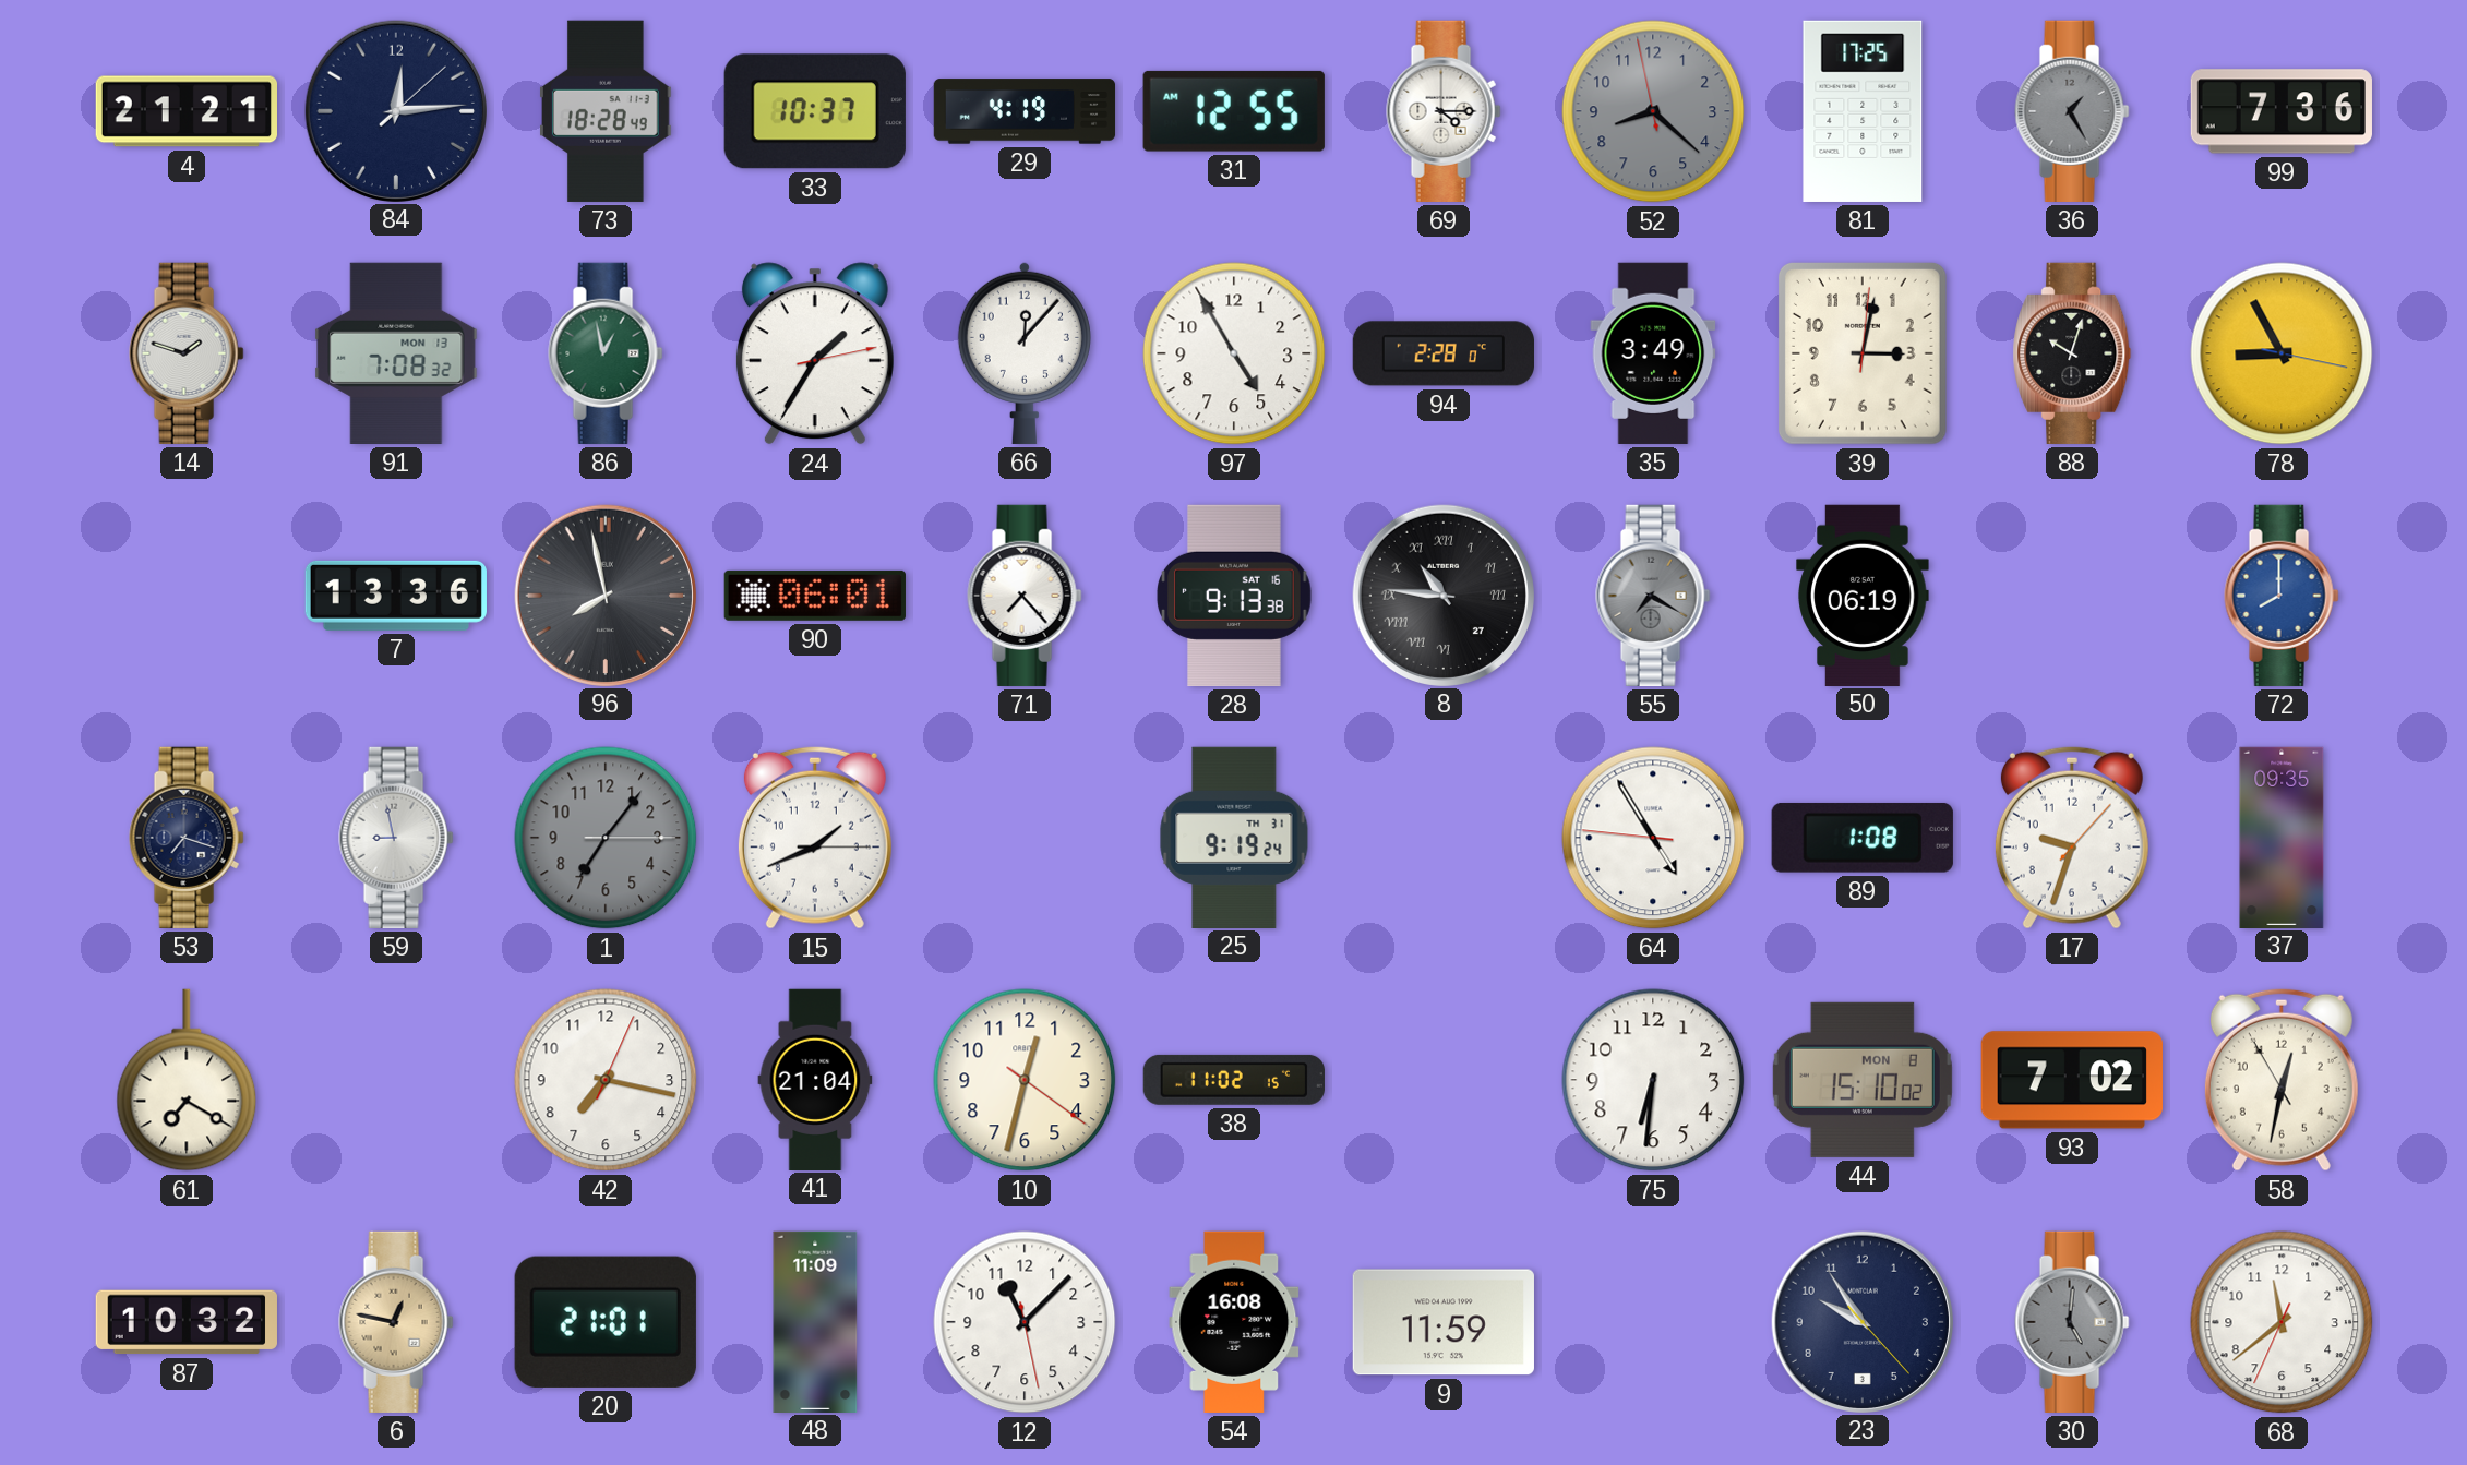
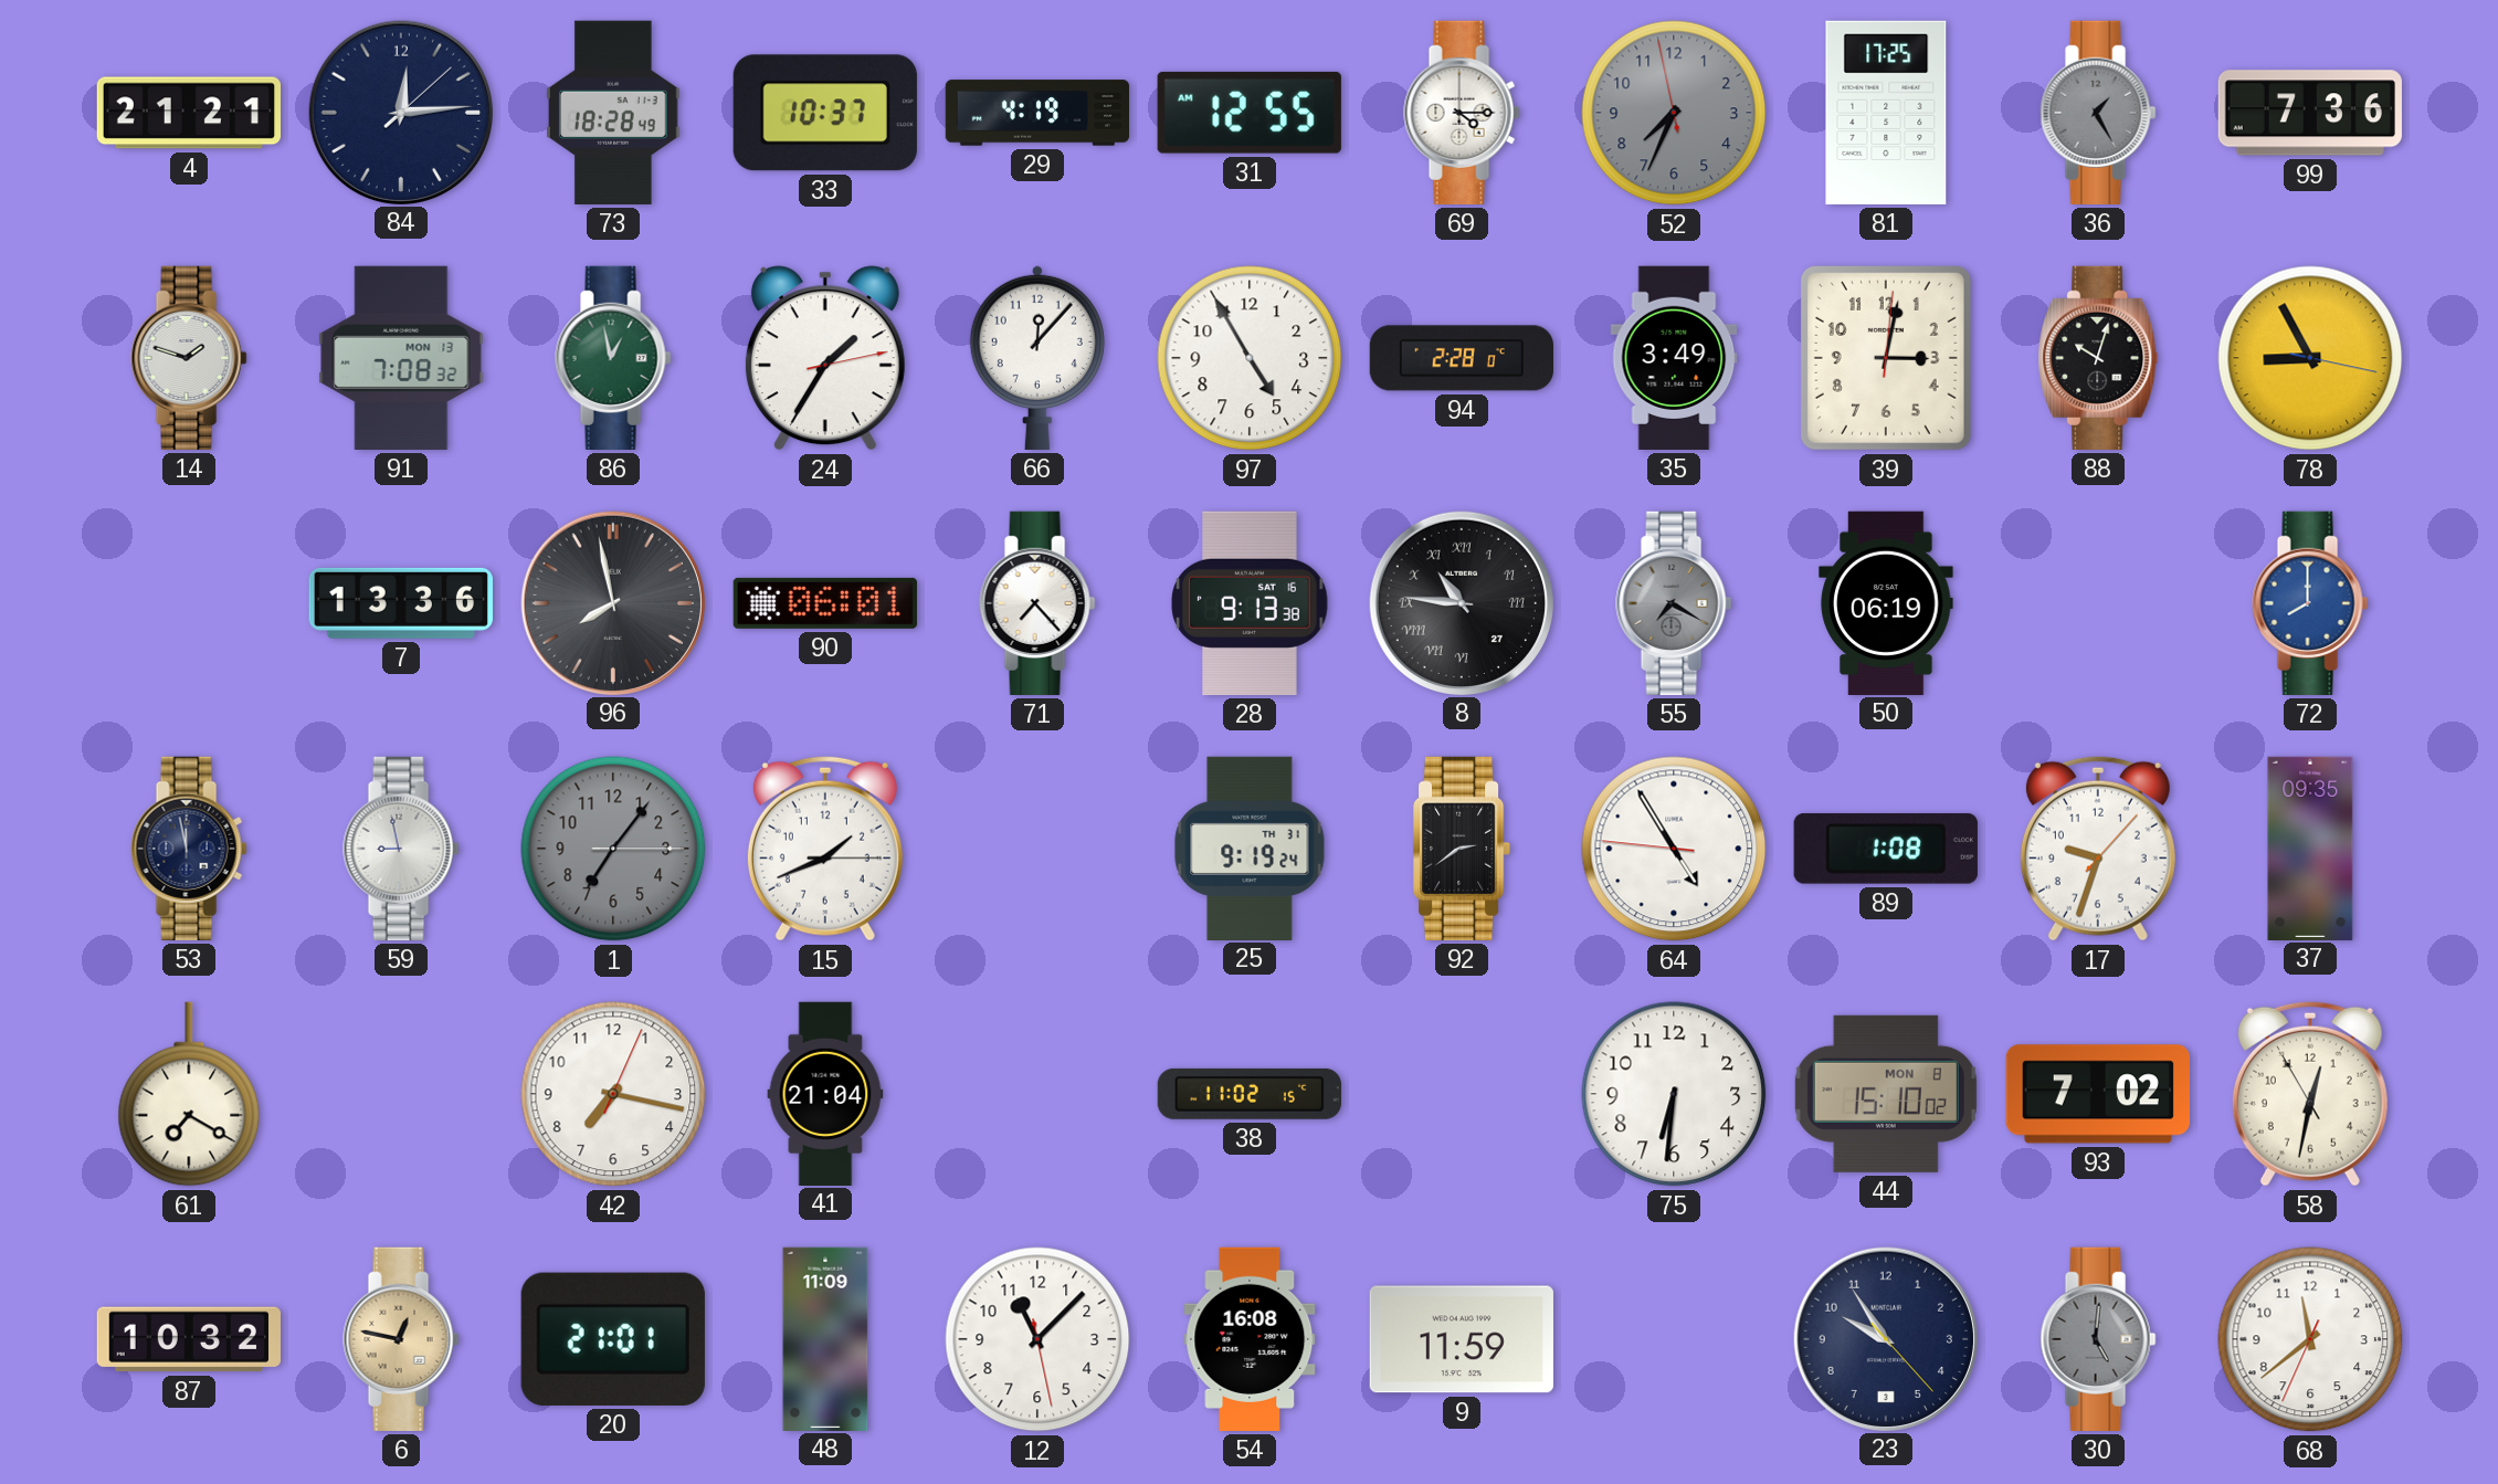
52: 8:21 -> 7:33
53: 7:18 -> 11:58
92: none -> 2:39
10: 12:32 -> none
